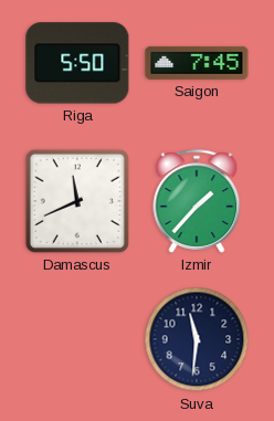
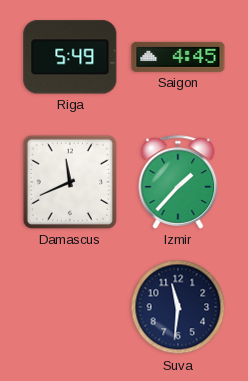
Riga: 5:50 -> 5:49
Saigon: 7:45 -> 4:45
